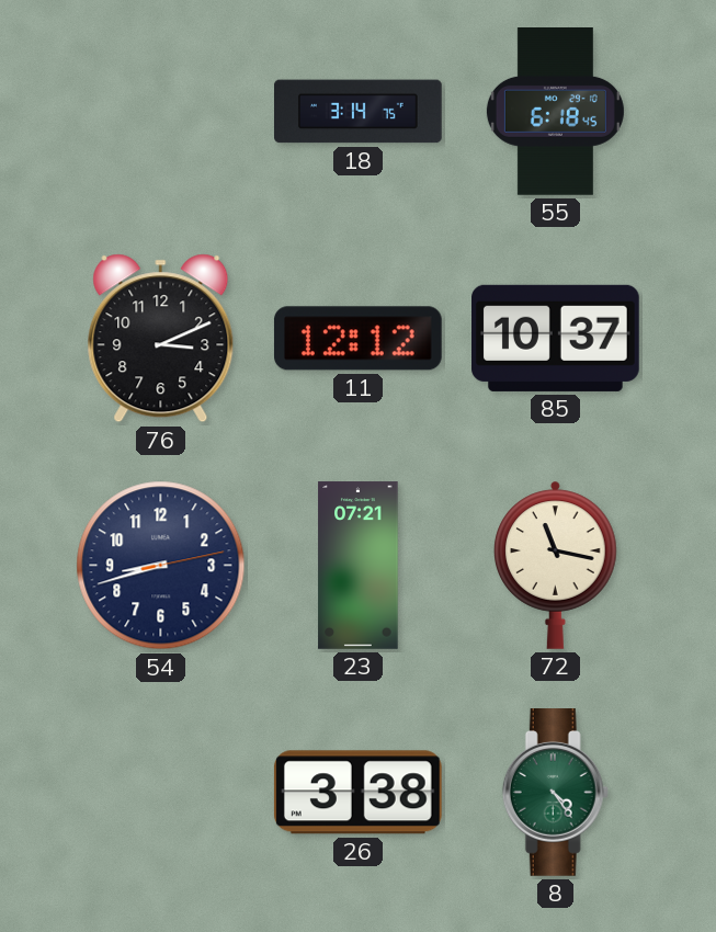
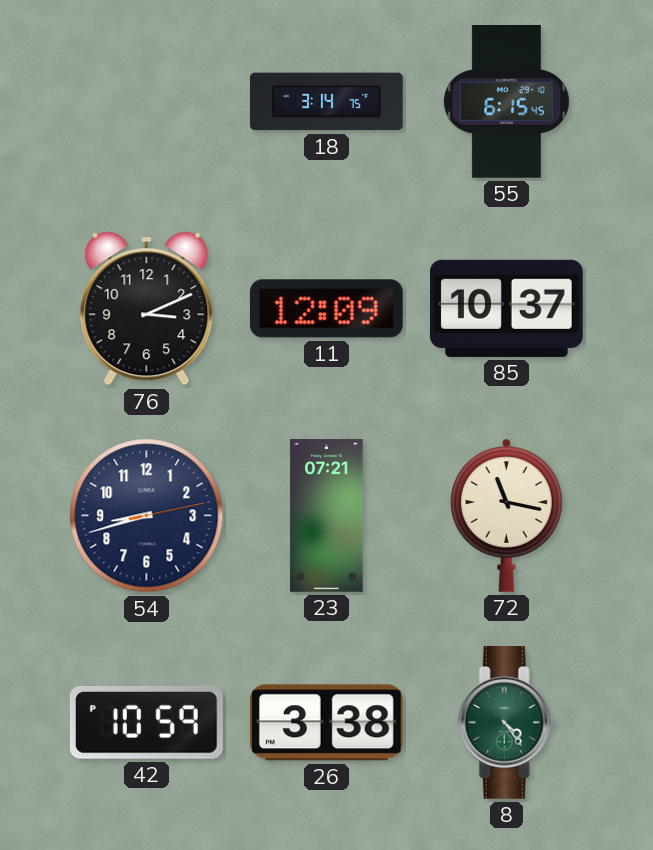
55: 6:18 -> 6:15
11: 12:12 -> 12:09
42: none -> 10:59
